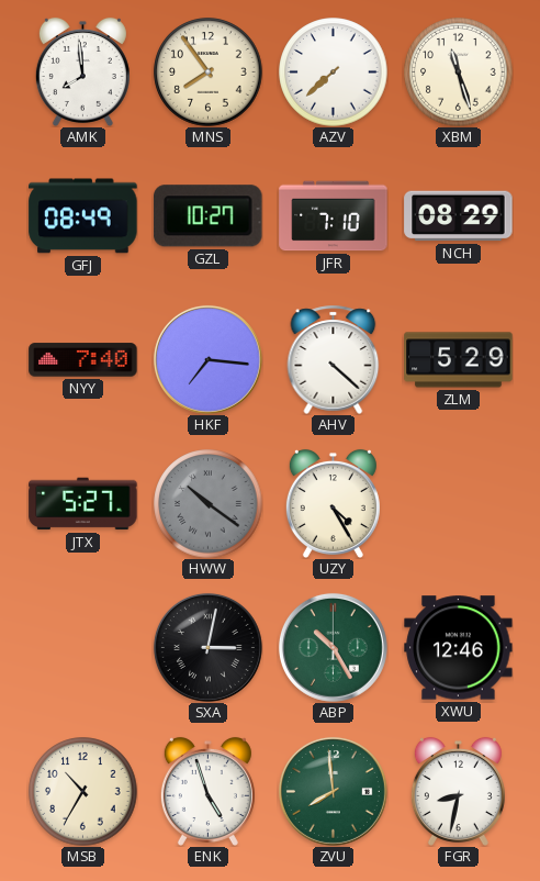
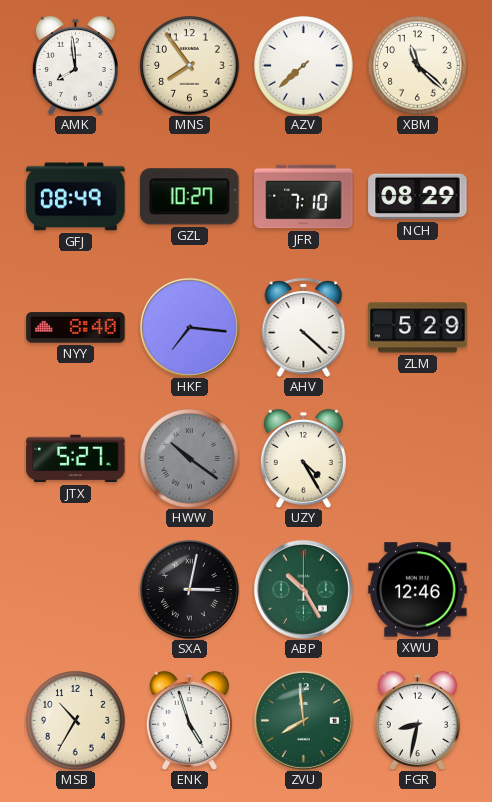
XBM: 11:27 -> 11:22
NYY: 7:40 -> 8:40
